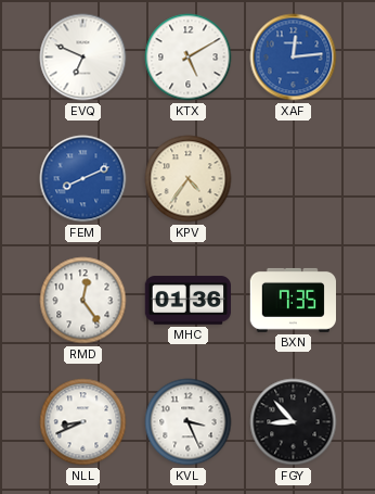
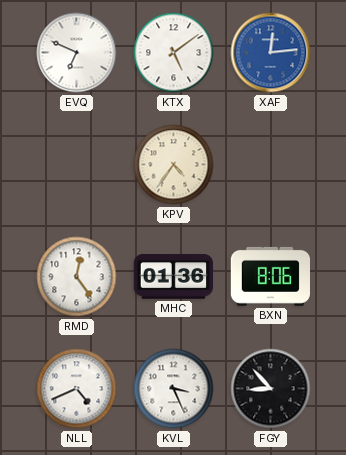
KTX: 5:10 -> 5:09
FEM: 8:11 -> none
BXN: 7:35 -> 8:06
NLL: 8:41 -> 4:41
